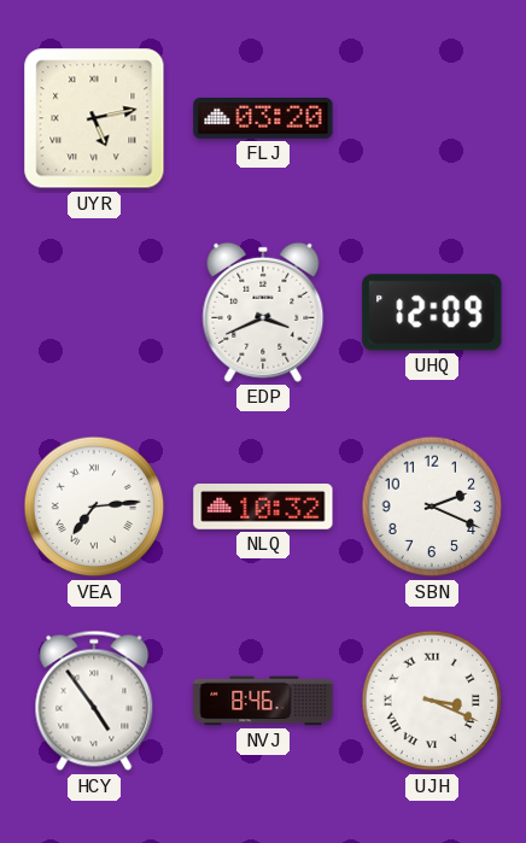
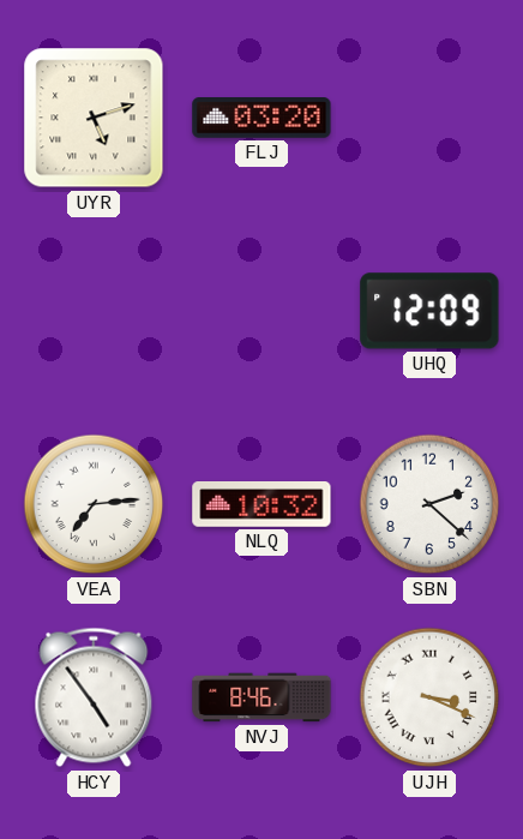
UYR: 5:13 -> 5:12
EDP: 3:41 -> none
SBN: 2:19 -> 2:22
